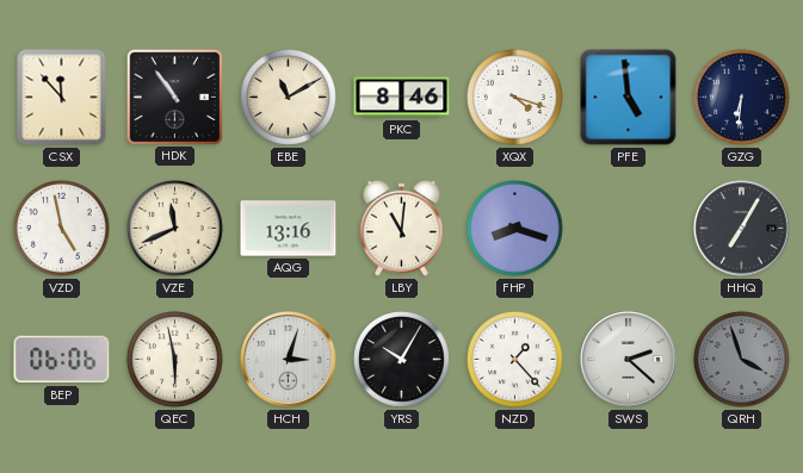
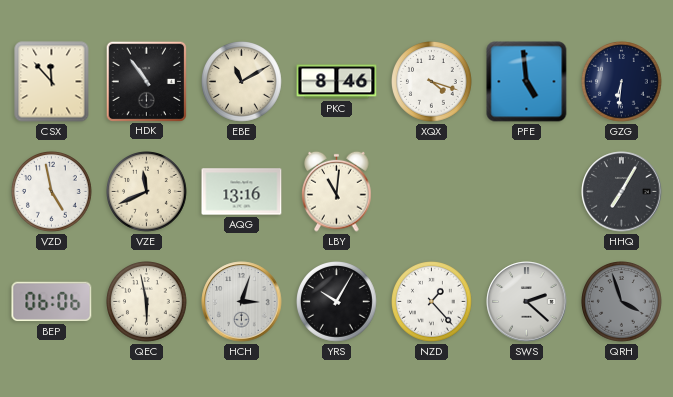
FHP: 8:18 -> none
